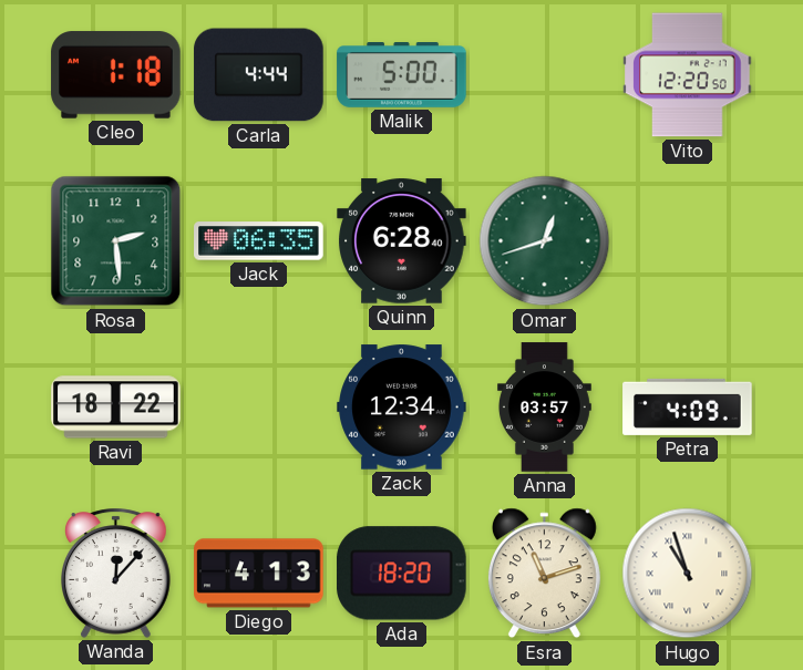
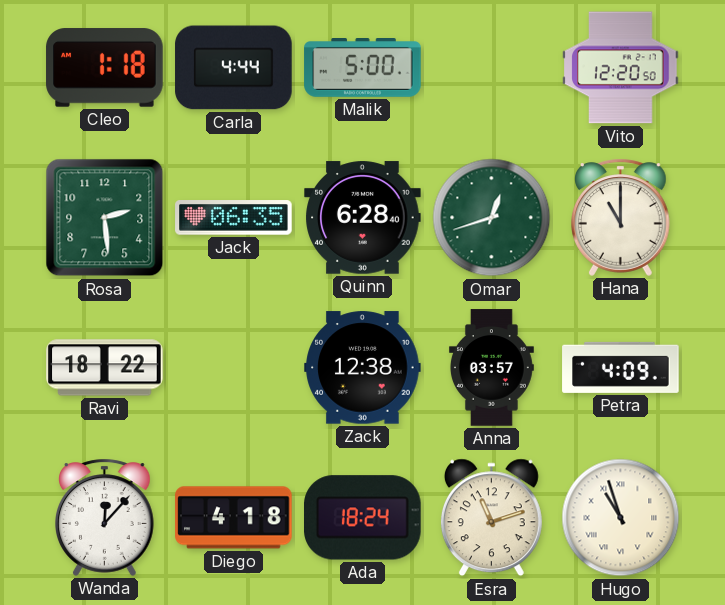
Hana: none -> 11:00
Zack: 12:34 -> 12:38
Diego: 4:13 -> 4:18
Ada: 18:20 -> 18:24
